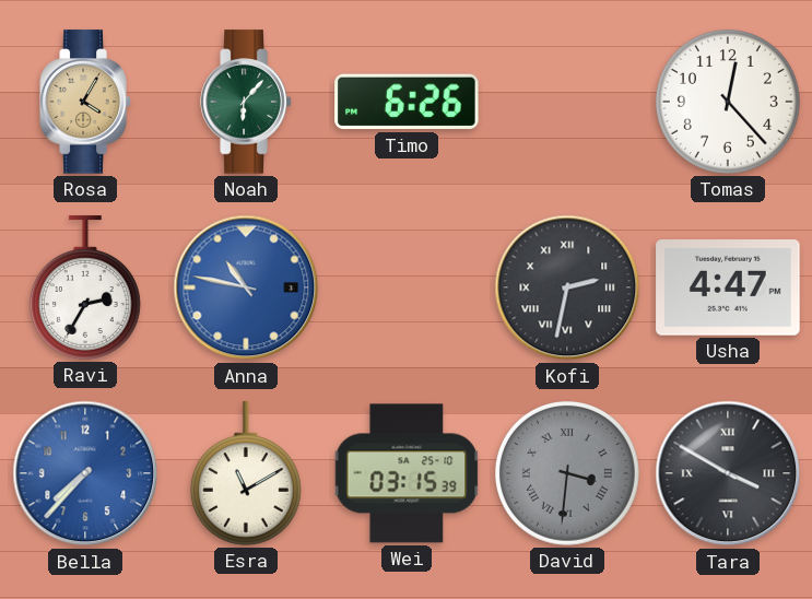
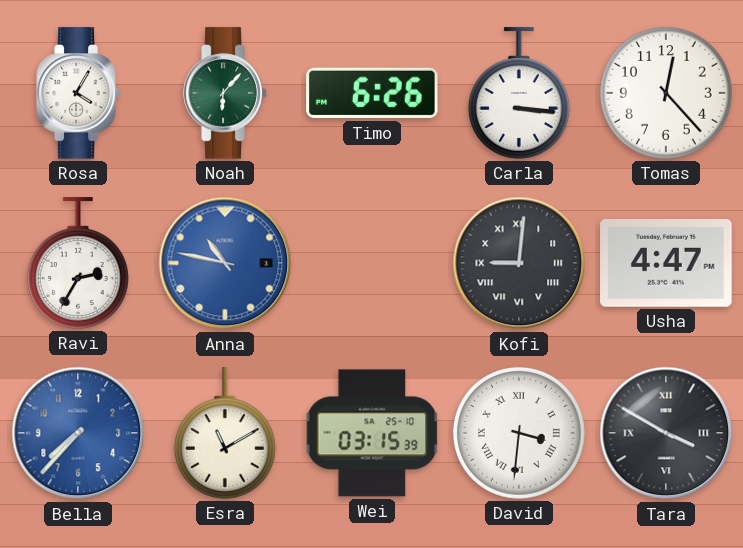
Rosa dial: champagne -> white
Carla: none -> 3:16
Kofi: 2:32 -> 9:01
David dial: grey -> white
